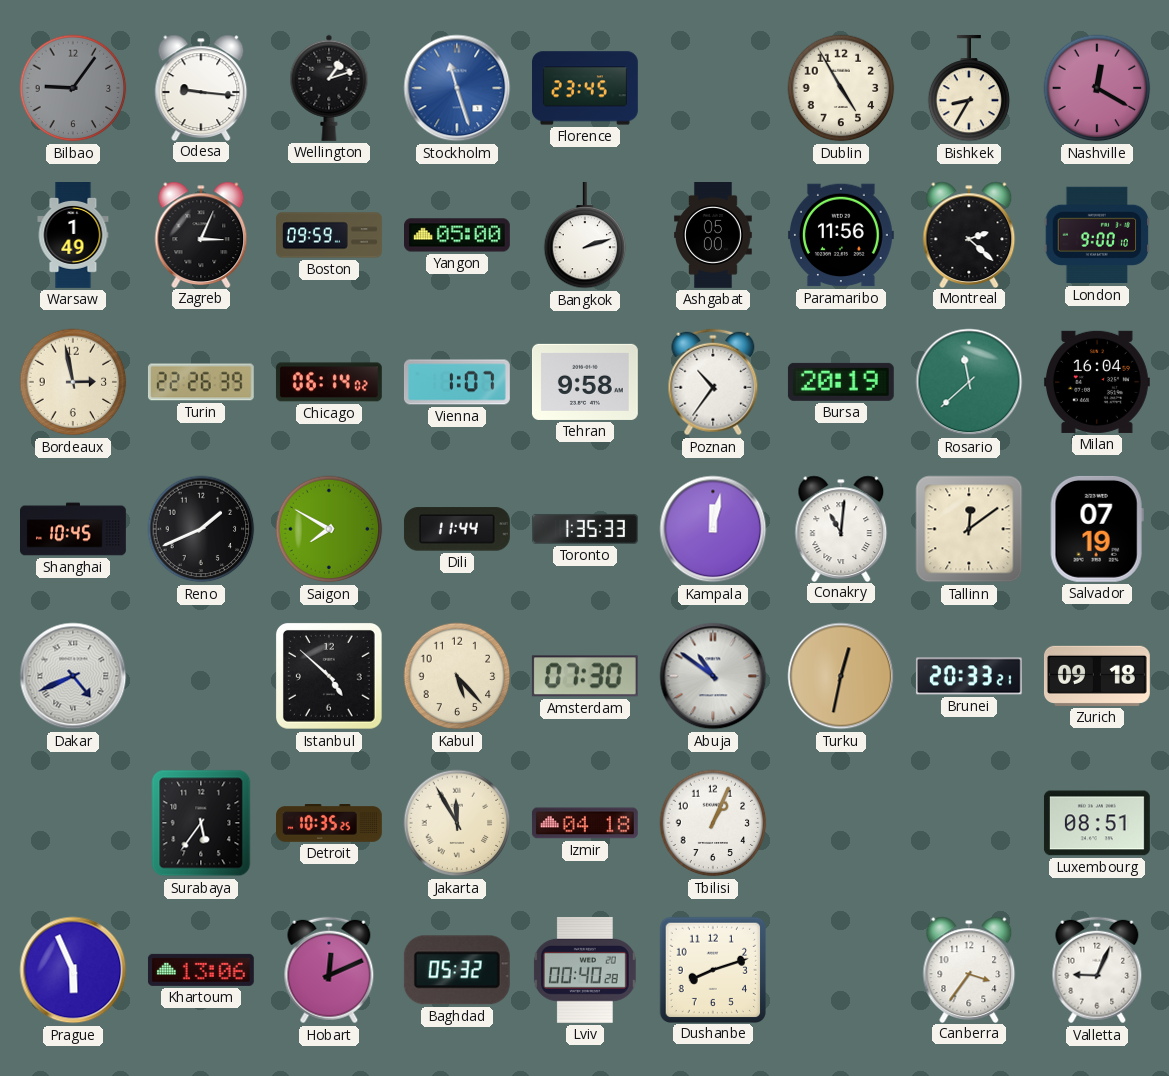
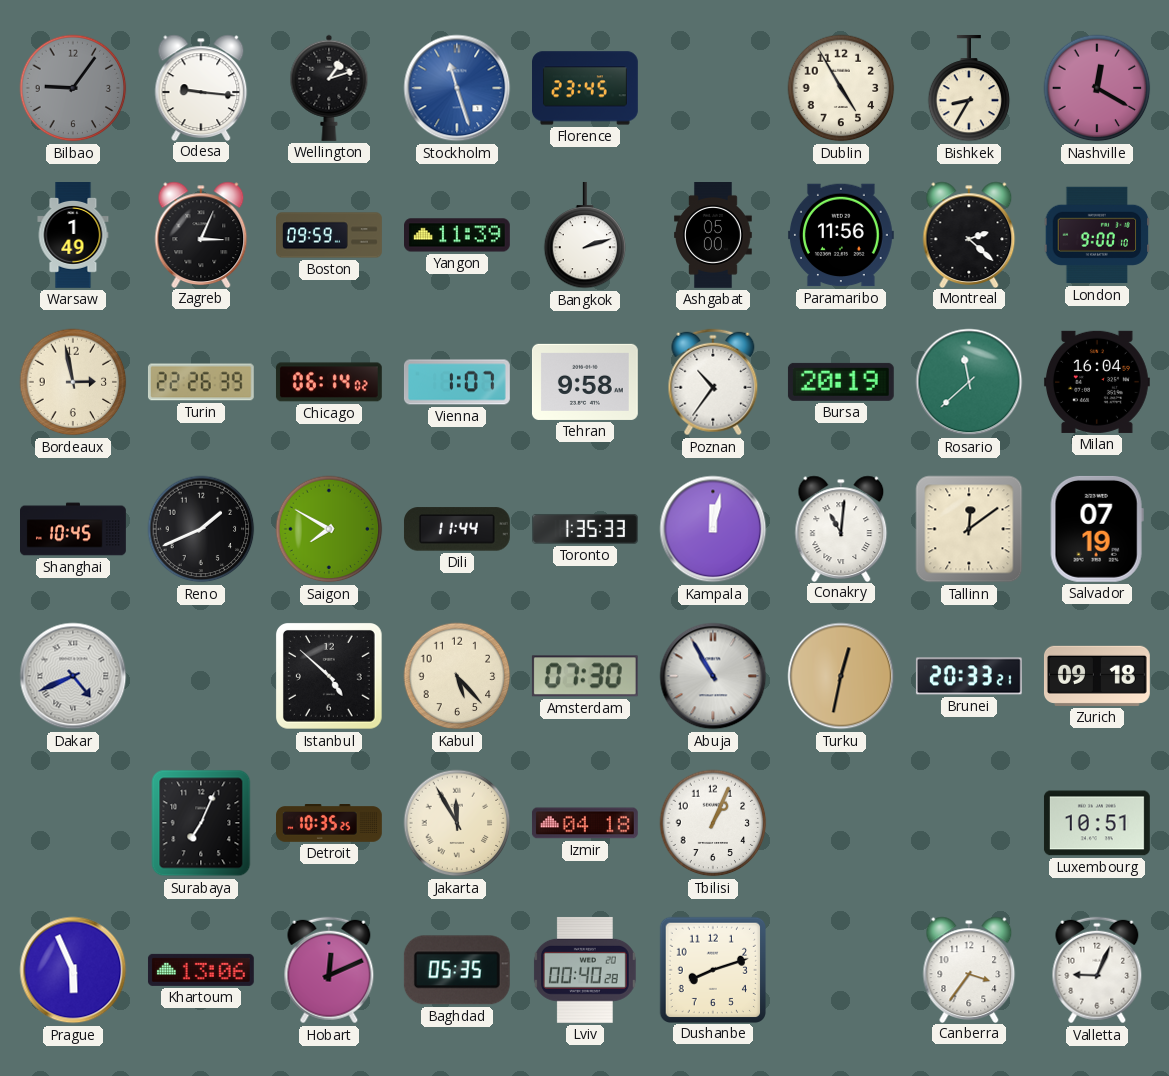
Yangon: 05:00 -> 11:39
Abuja: 10:51 -> 10:55
Surabaya: 5:36 -> 7:04
Luxembourg: 08:51 -> 10:51
Baghdad: 05:32 -> 05:35
